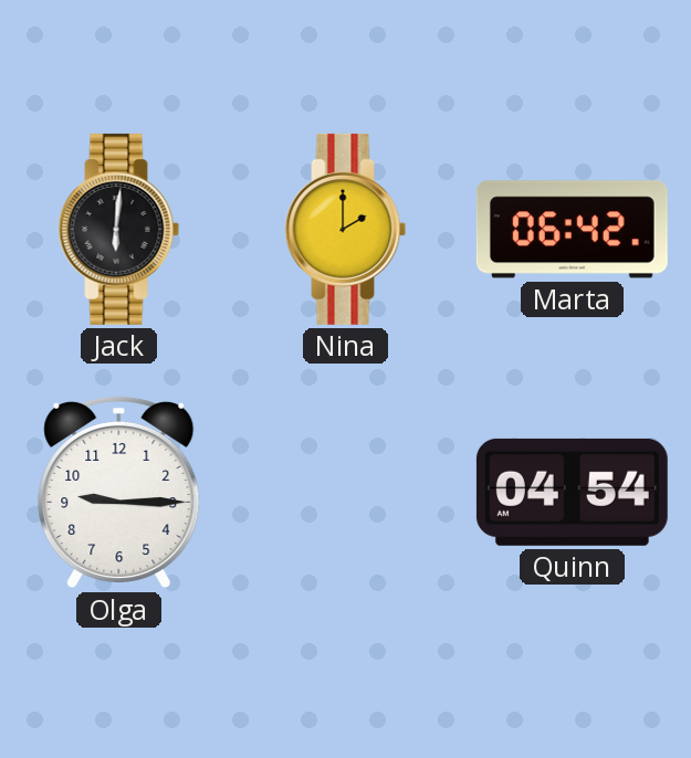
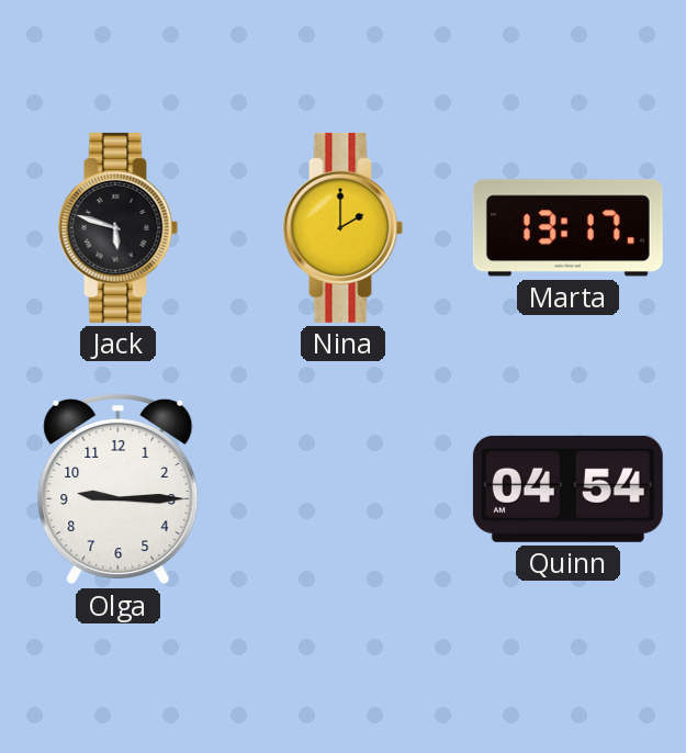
Jack: 6:01 -> 5:48
Marta: 06:42 -> 13:17
